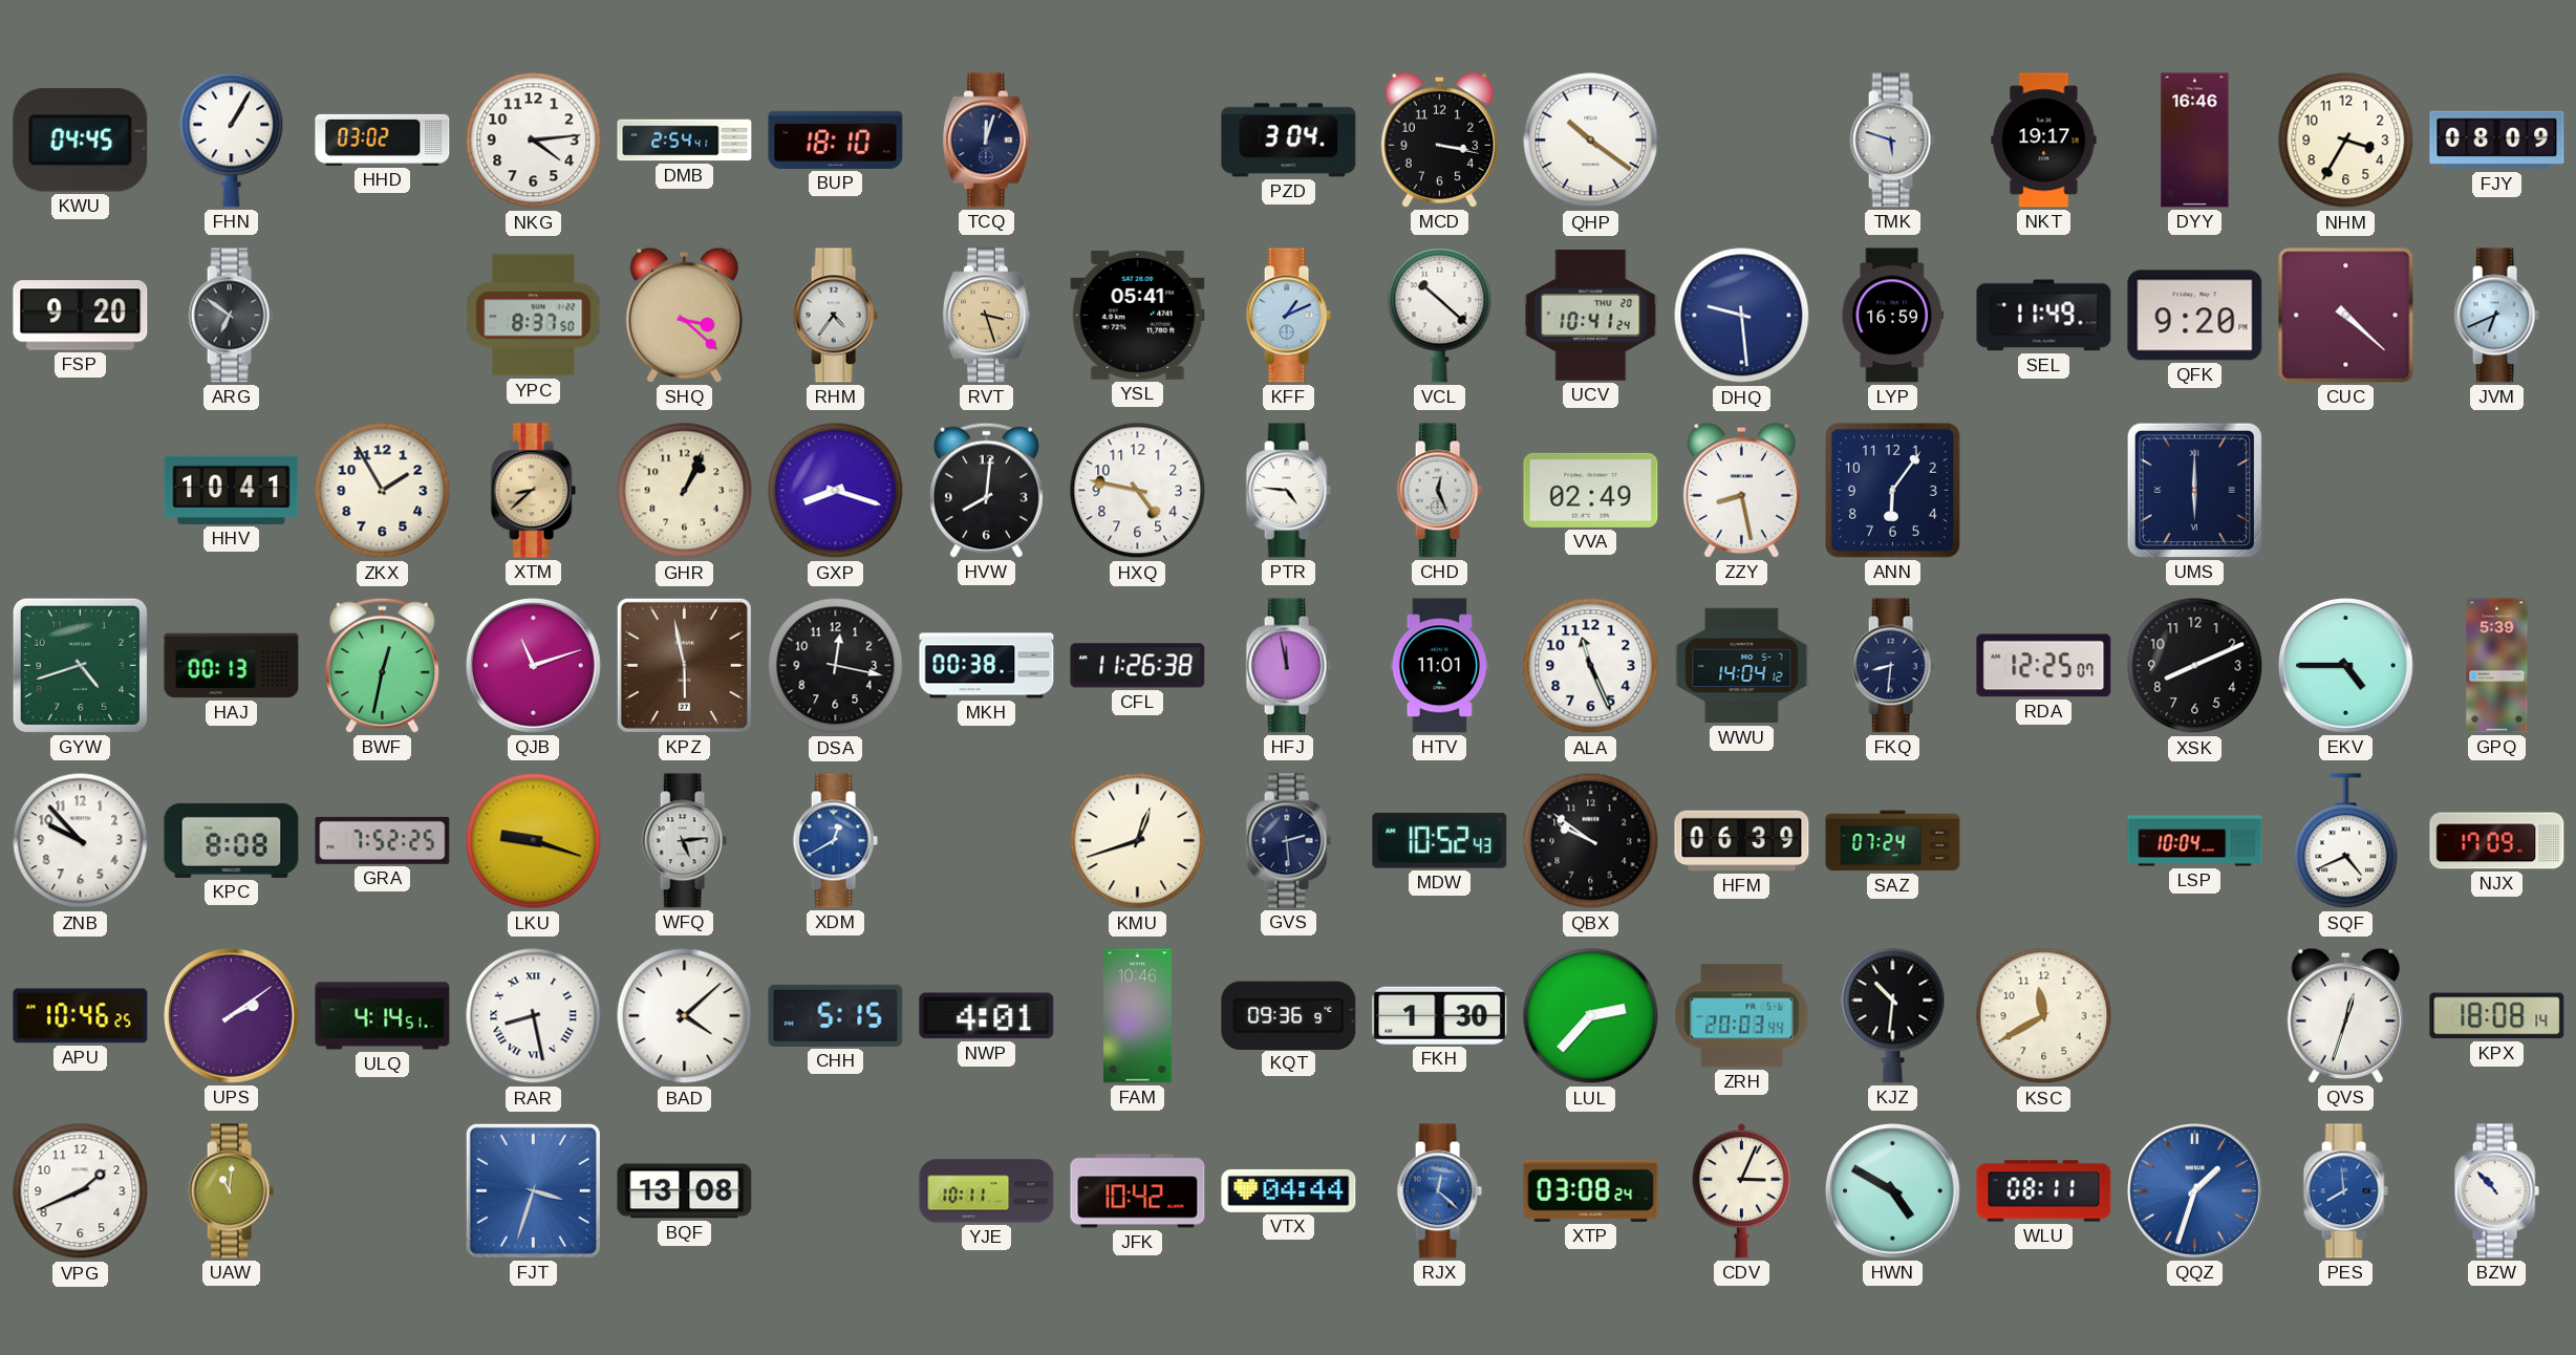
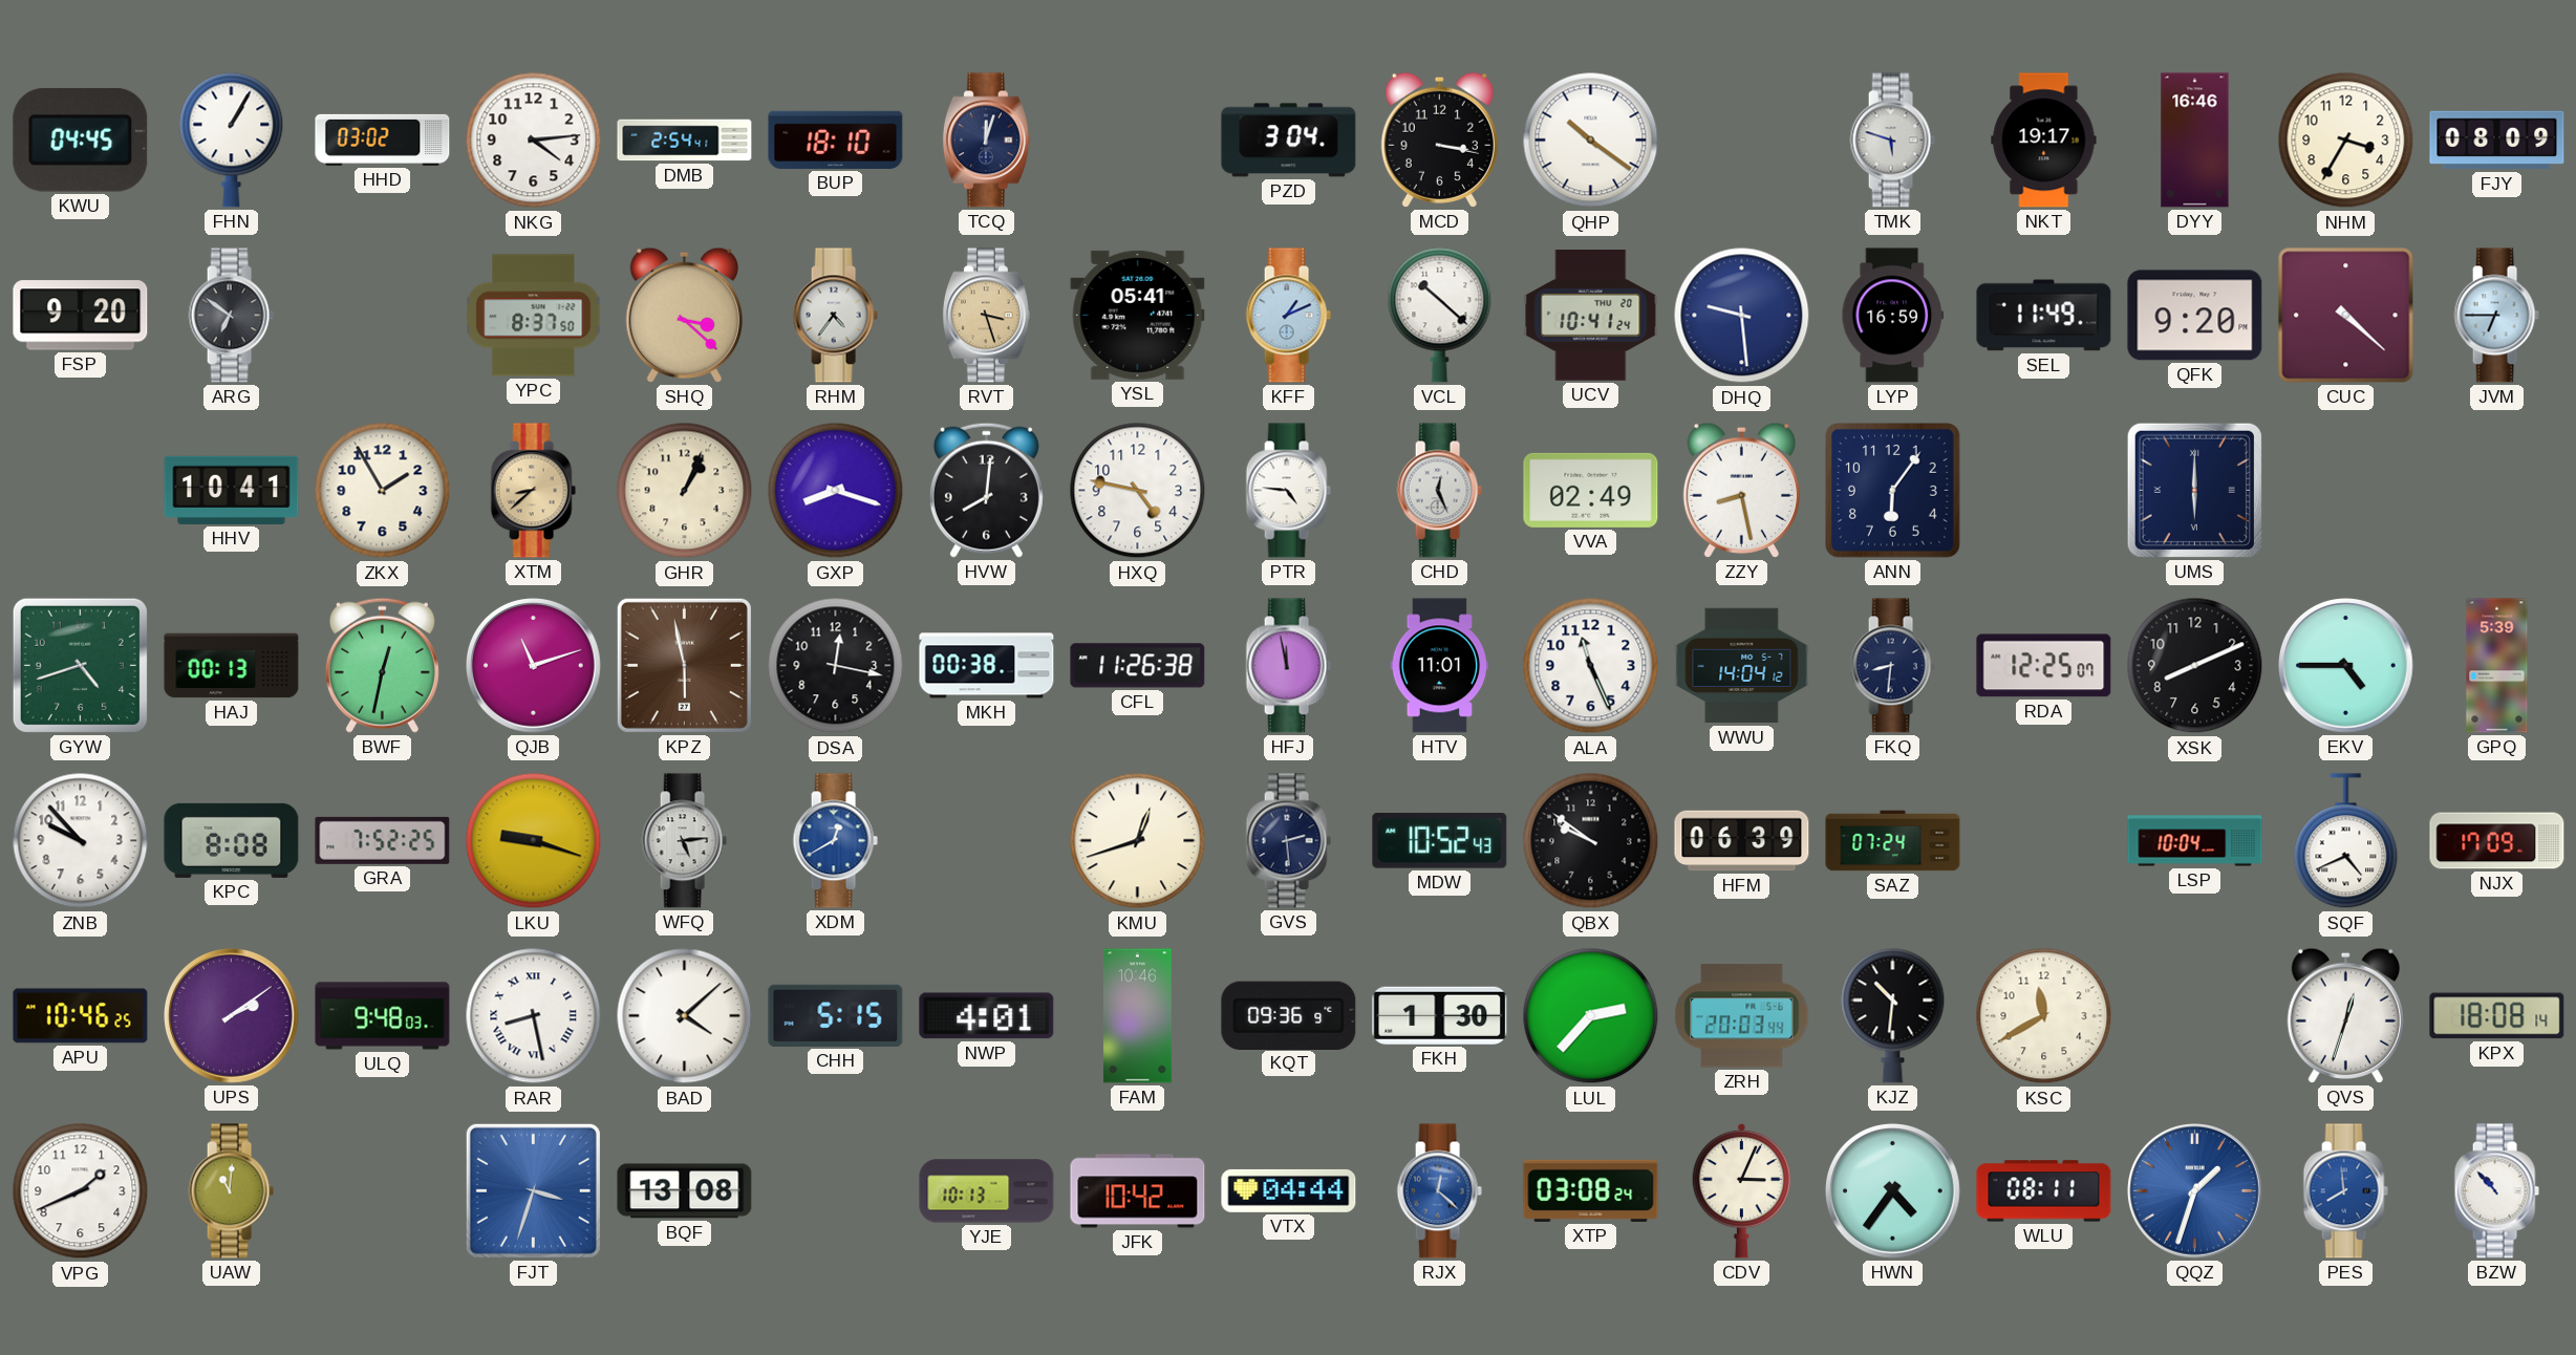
JVM: 6:41 -> 6:45
ULQ: 4:14 -> 9:48
YJE: 10:11 -> 10:13
HWN: 4:50 -> 4:36
